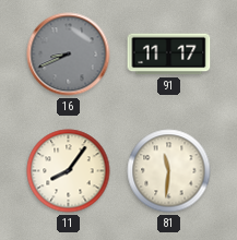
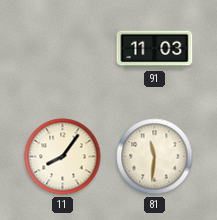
16: 8:41 -> none
91: 11:17 -> 11:03
